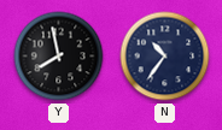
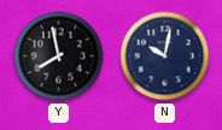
N: 10:36 -> 10:02
